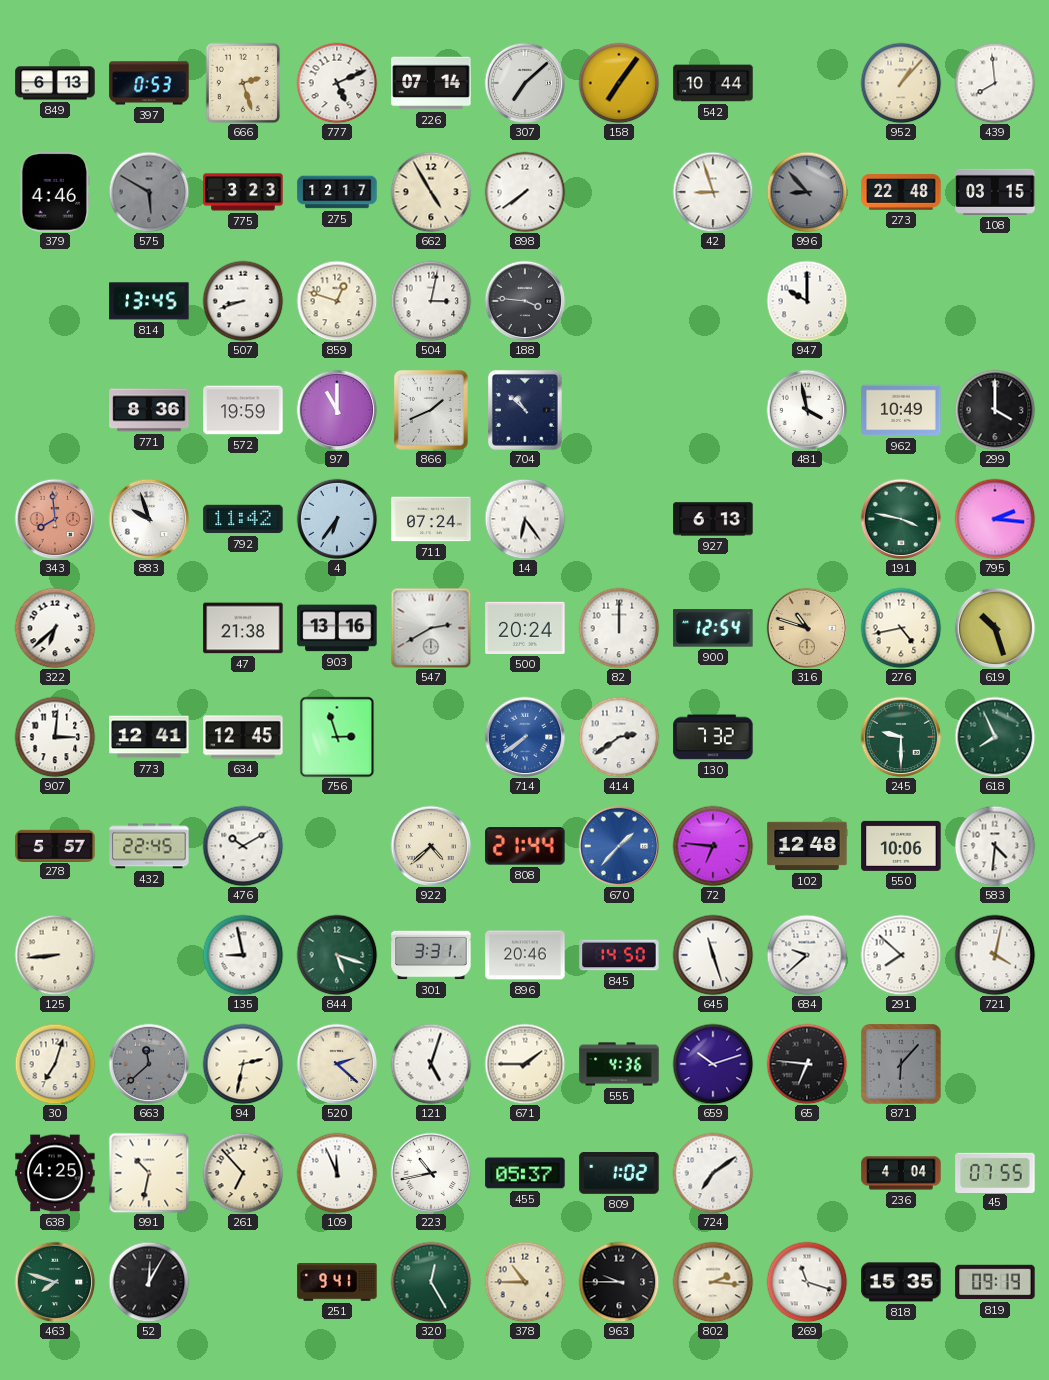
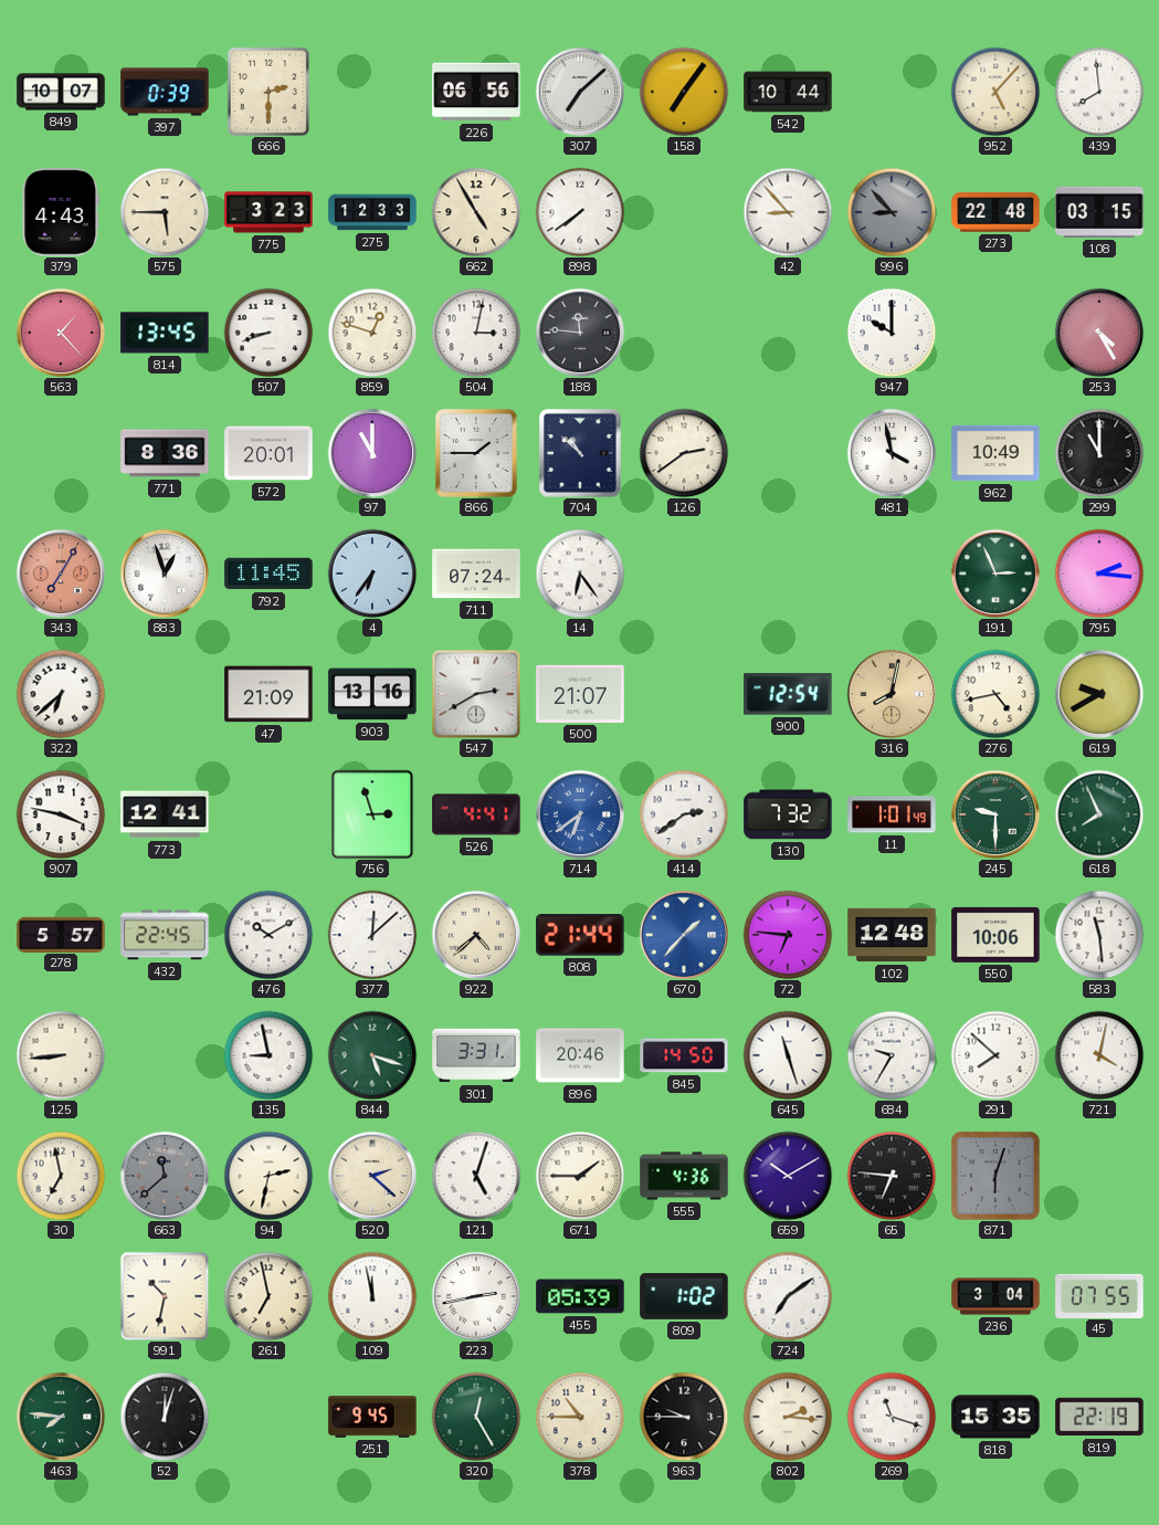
849: 6:13 -> 10:07
397: 0:53 -> 0:39
666: 2:27 -> 2:30
777: 5:11 -> none
226: 07:14 -> 06:56
952: 1:07 -> 5:07
379: 4:46 -> 4:43
575: 5:50 -> 5:45
575 dial: grey -> cream
275: 12:17 -> 12:33
42: 8:57 -> 8:53
563: none -> 1:23
188: 3:46 -> 11:46
253: none -> 4:25
572: 19:59 -> 20:01
866: 1:41 -> 1:45
126: none -> 2:39
299: 4:00 -> 11:00
343: 7:59 -> 7:05
883: 9:57 -> 12:57
792: 11:42 -> 11:45
927: 6:13 -> none
191: 3:47 -> 2:56
47: 21:38 -> 21:09
500: 20:24 -> 21:07
82: 12:00 -> none
316: 10:48 -> 8:02
619: 10:27 -> 9:40
907: 3:01 -> 3:47
634: 12:45 -> none
526: none -> 4:41
714: 7:39 -> 6:39
11: none -> 1:01
377: none -> 12:08
583: 4:31 -> 11:29
684: 9:38 -> 9:35
30: 7:03 -> 6:58
659: 10:12 -> 10:10
871: 6:07 -> 6:03
638: 4:25 -> none
261: 6:53 -> 6:58
109: 11:56 -> 11:58
223: 10:43 -> 2:43
455: 05:37 -> 05:39
236: 4:04 -> 3:04
463: 7:48 -> 7:46
52: 12:05 -> 12:03
251: 9:41 -> 9:45
819: 09:19 -> 22:19
